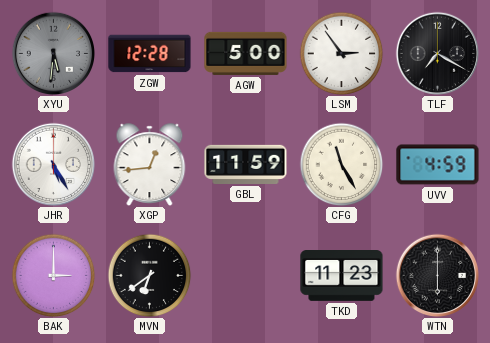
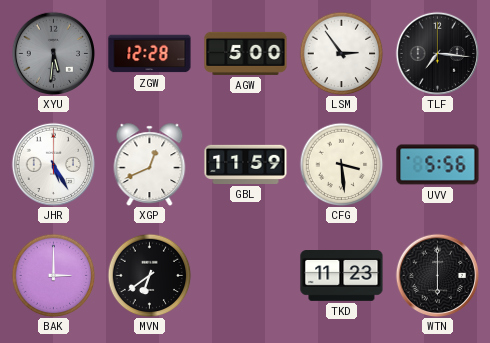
TLF: 7:20 -> 7:16
XGP: 12:44 -> 12:41
CFG: 11:25 -> 3:29
UVV: 4:59 -> 5:56
